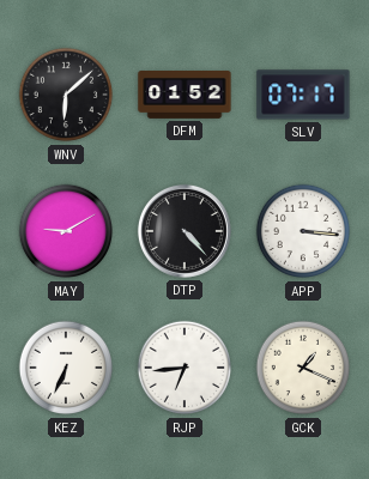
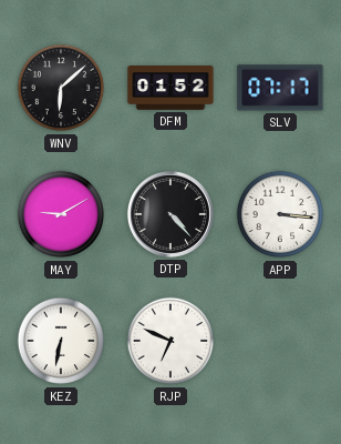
KEZ: 6:34 -> 6:32
RJP: 6:44 -> 6:49
GCK: 1:19 -> none
